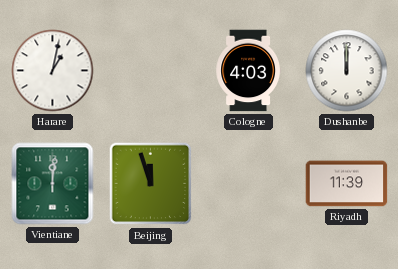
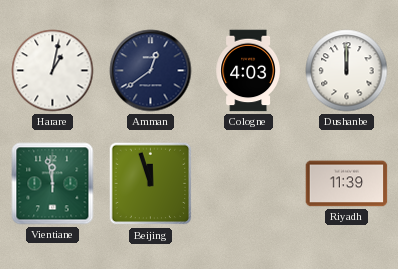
Amman: none -> 12:39
Vientiane: 12:01 -> 11:58
